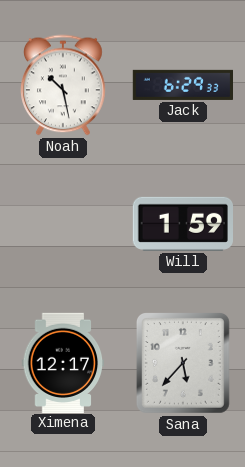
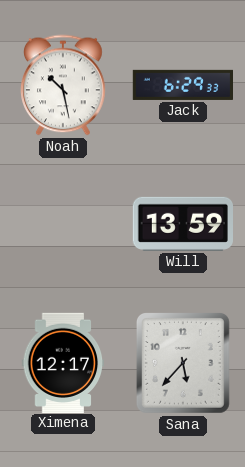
Will: 1:59 -> 13:59
